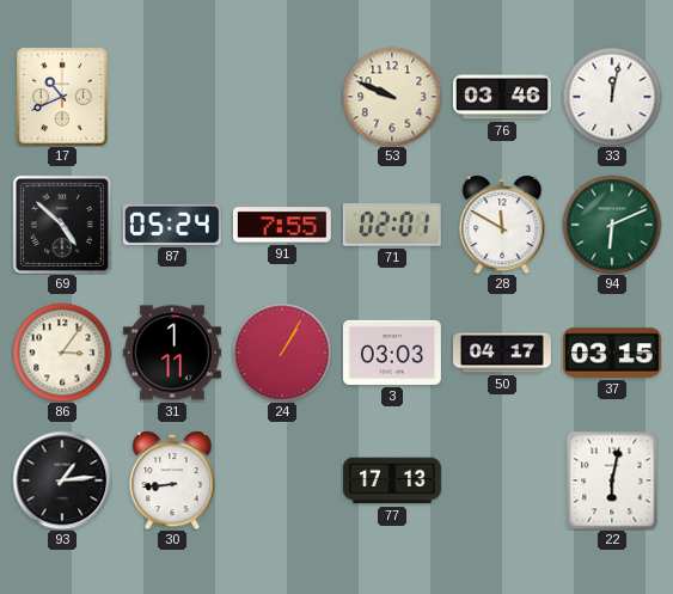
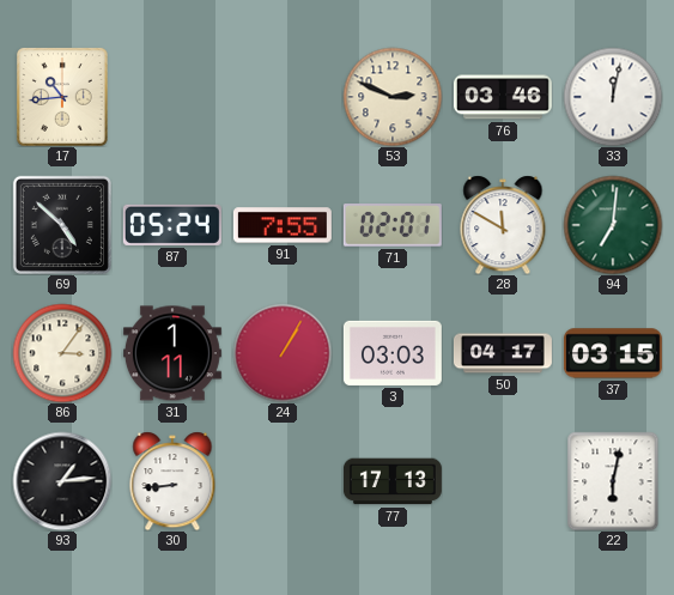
17: 10:41 -> 10:44
53: 9:49 -> 2:49
94: 6:11 -> 7:01
